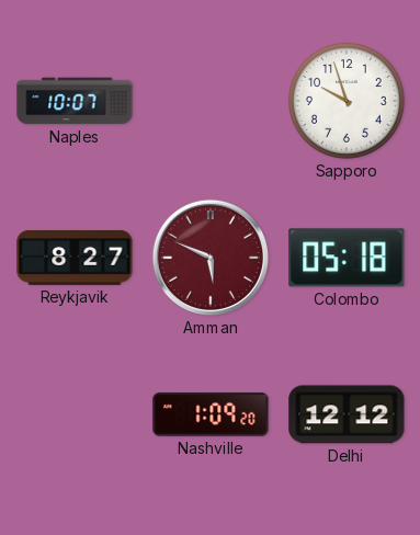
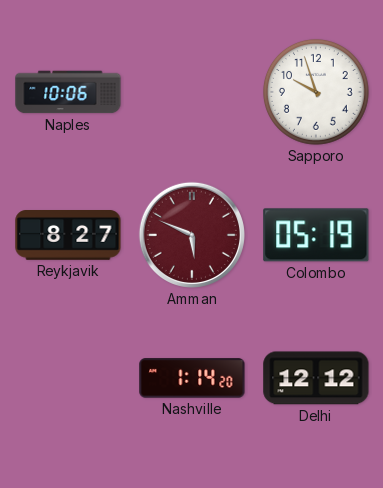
Naples: 10:07 -> 10:06
Colombo: 05:18 -> 05:19
Nashville: 1:09 -> 1:14
